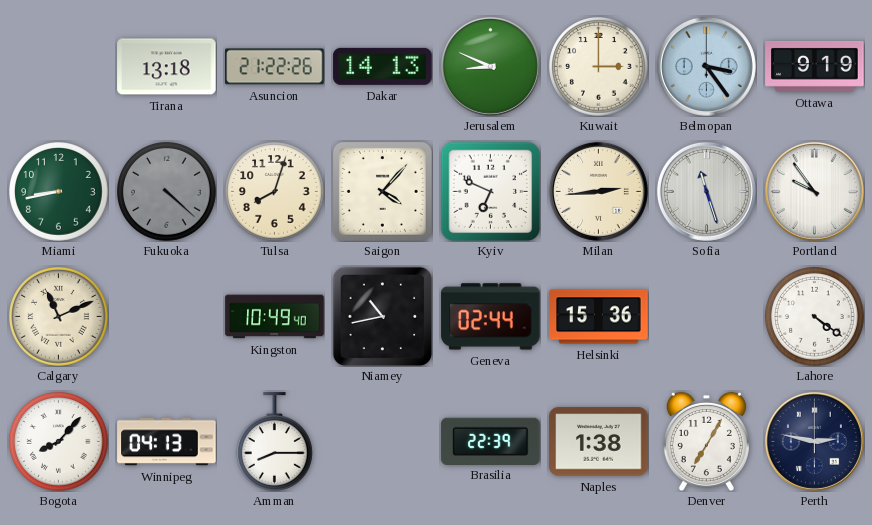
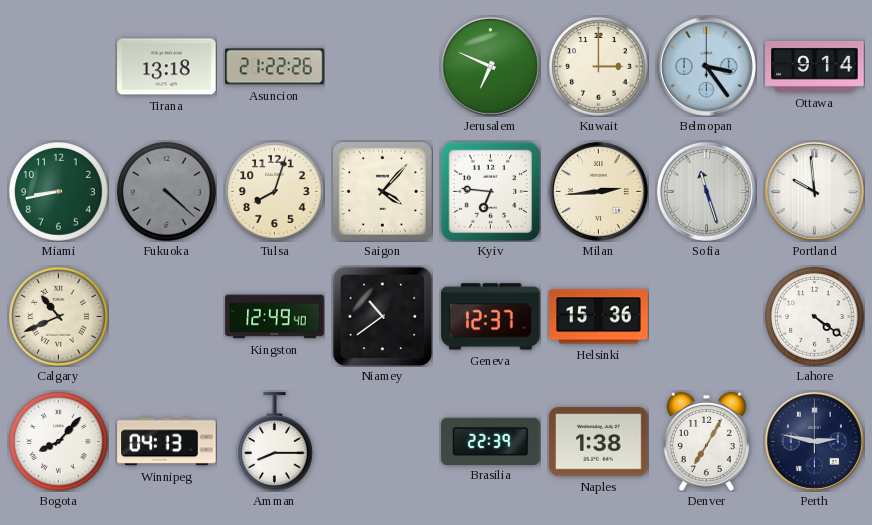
Dakar: 14:13 -> none
Jerusalem: 8:49 -> 6:49
Ottawa: 9:19 -> 9:14
Kyiv: 6:49 -> 6:46
Portland: 9:54 -> 9:59
Calgary: 11:11 -> 10:41
Kingston: 10:49 -> 12:49
Niamey: 10:43 -> 10:39
Geneva: 02:44 -> 12:37
